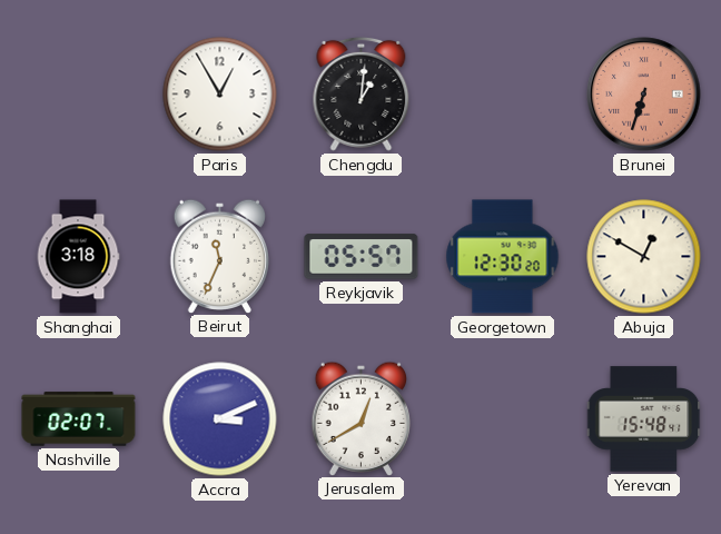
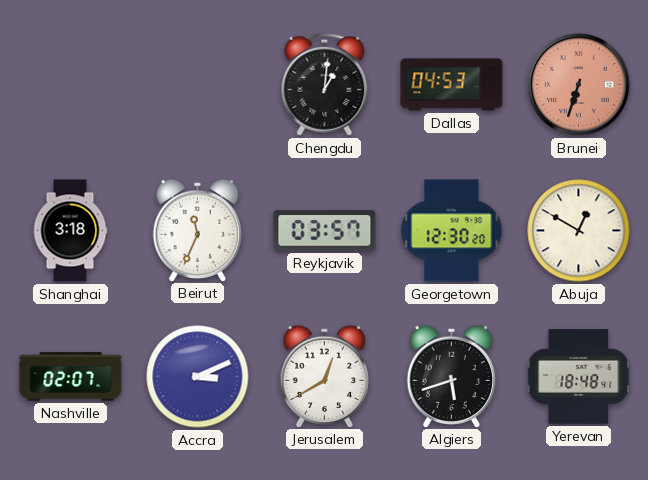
Paris: 12:55 -> none
Dallas: none -> 04:53
Reykjavik: 05:57 -> 03:57
Algiers: none -> 5:42
Yerevan: 15:48 -> 18:48
